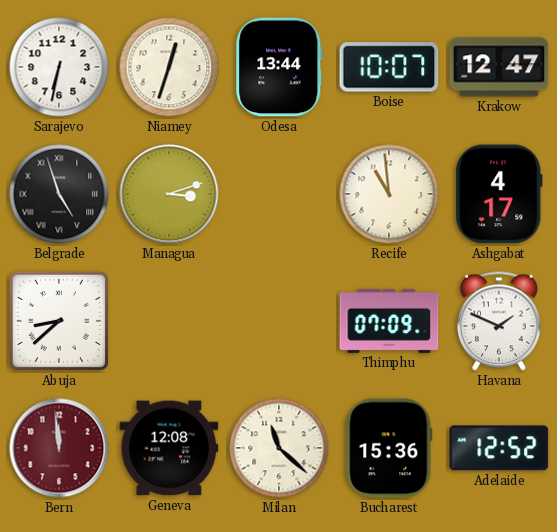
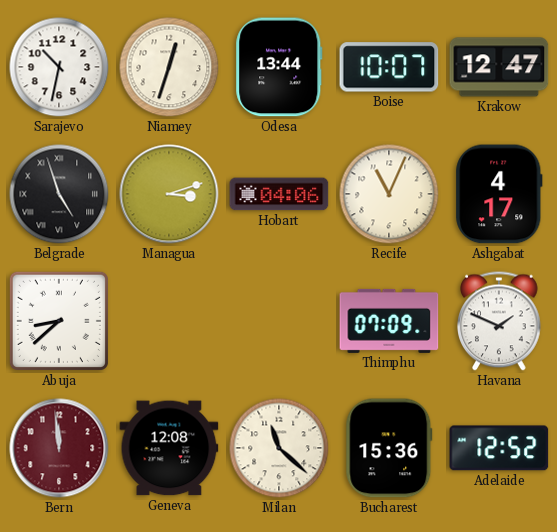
Sarajevo: 6:32 -> 10:32
Hobart: none -> 04:06
Recife: 10:59 -> 11:04
